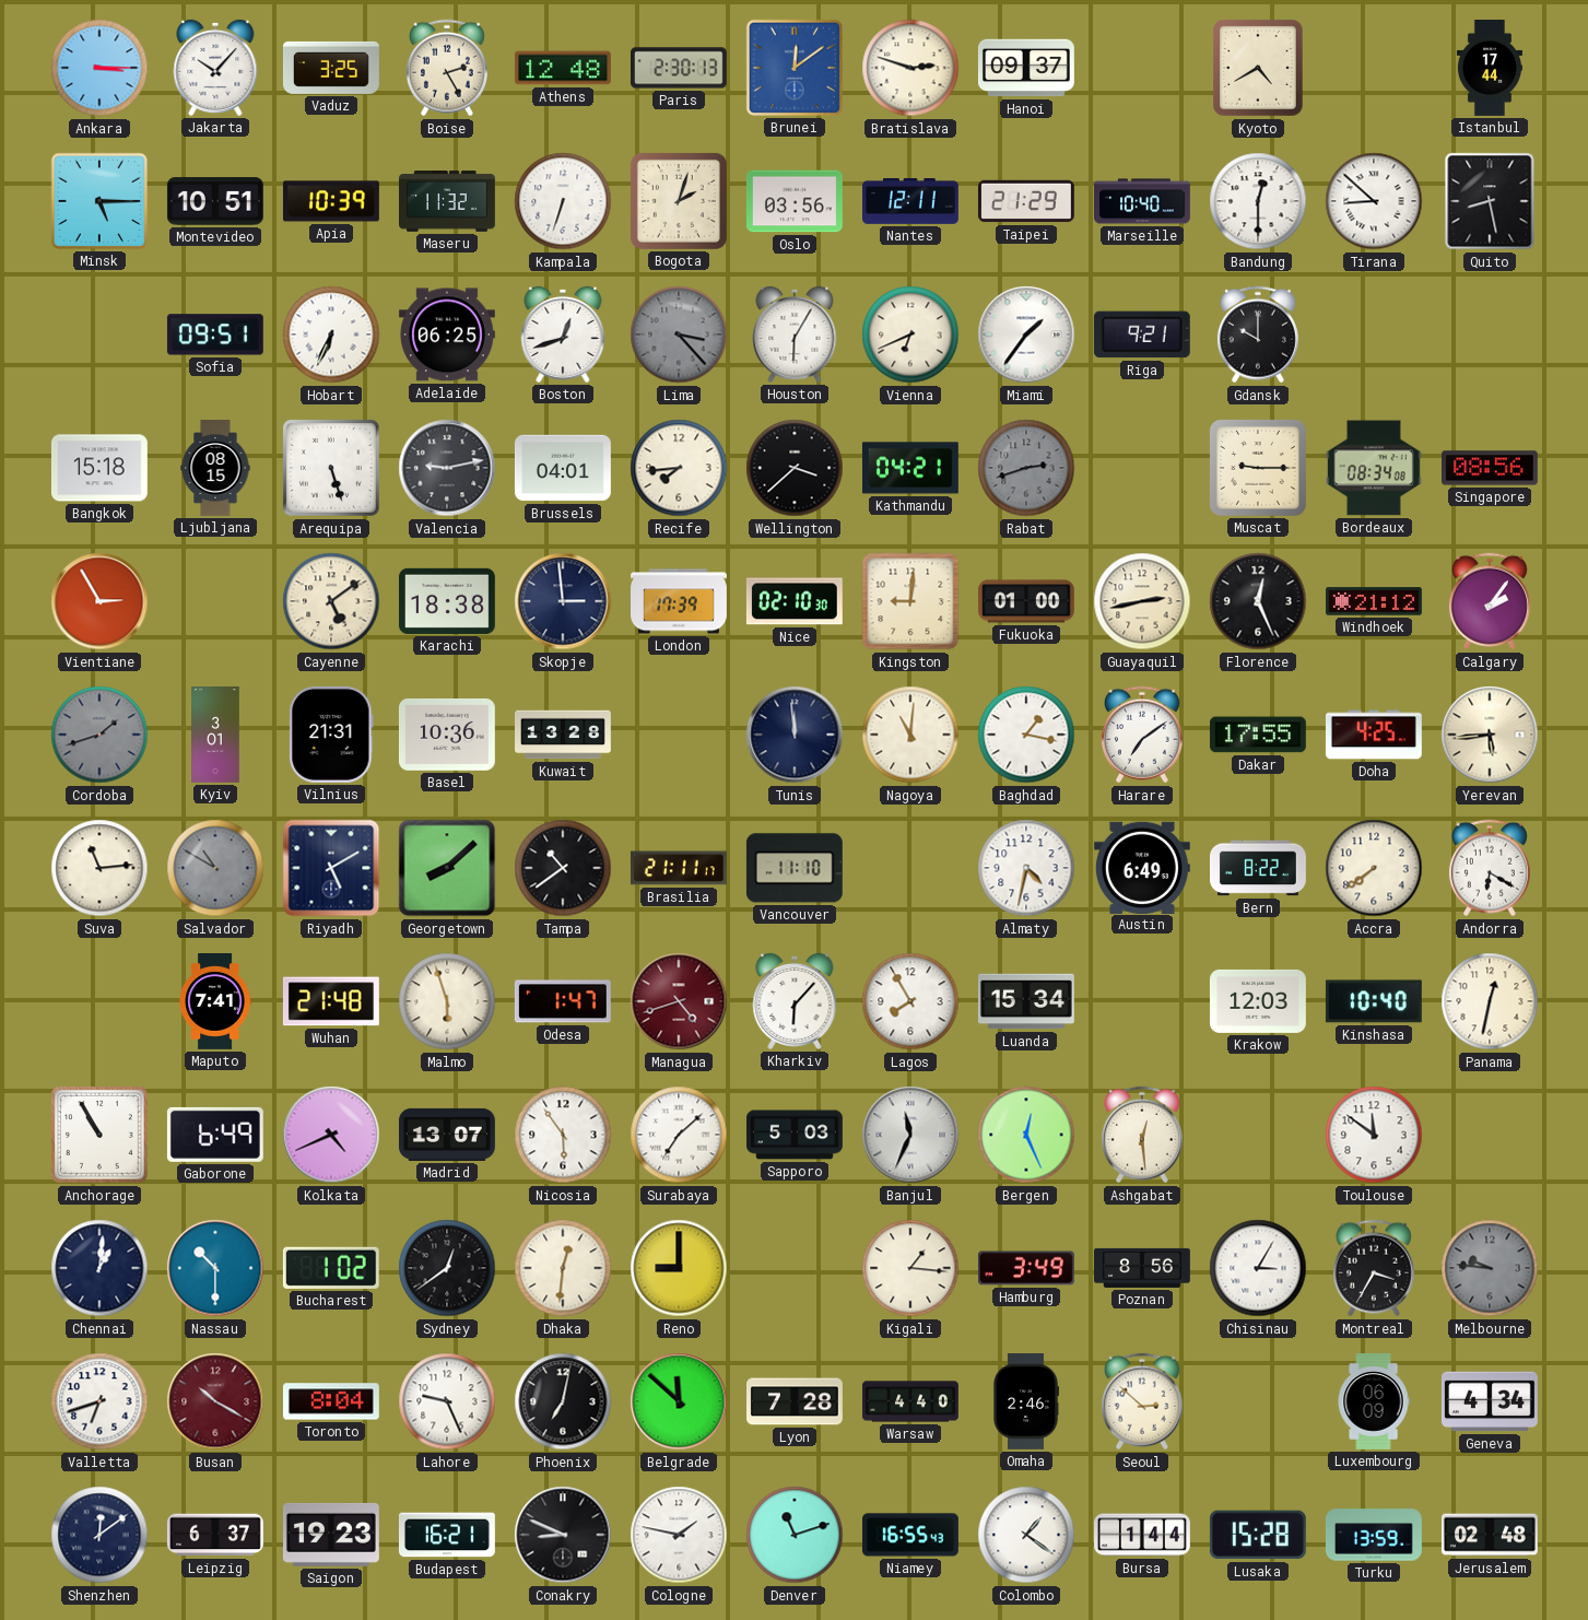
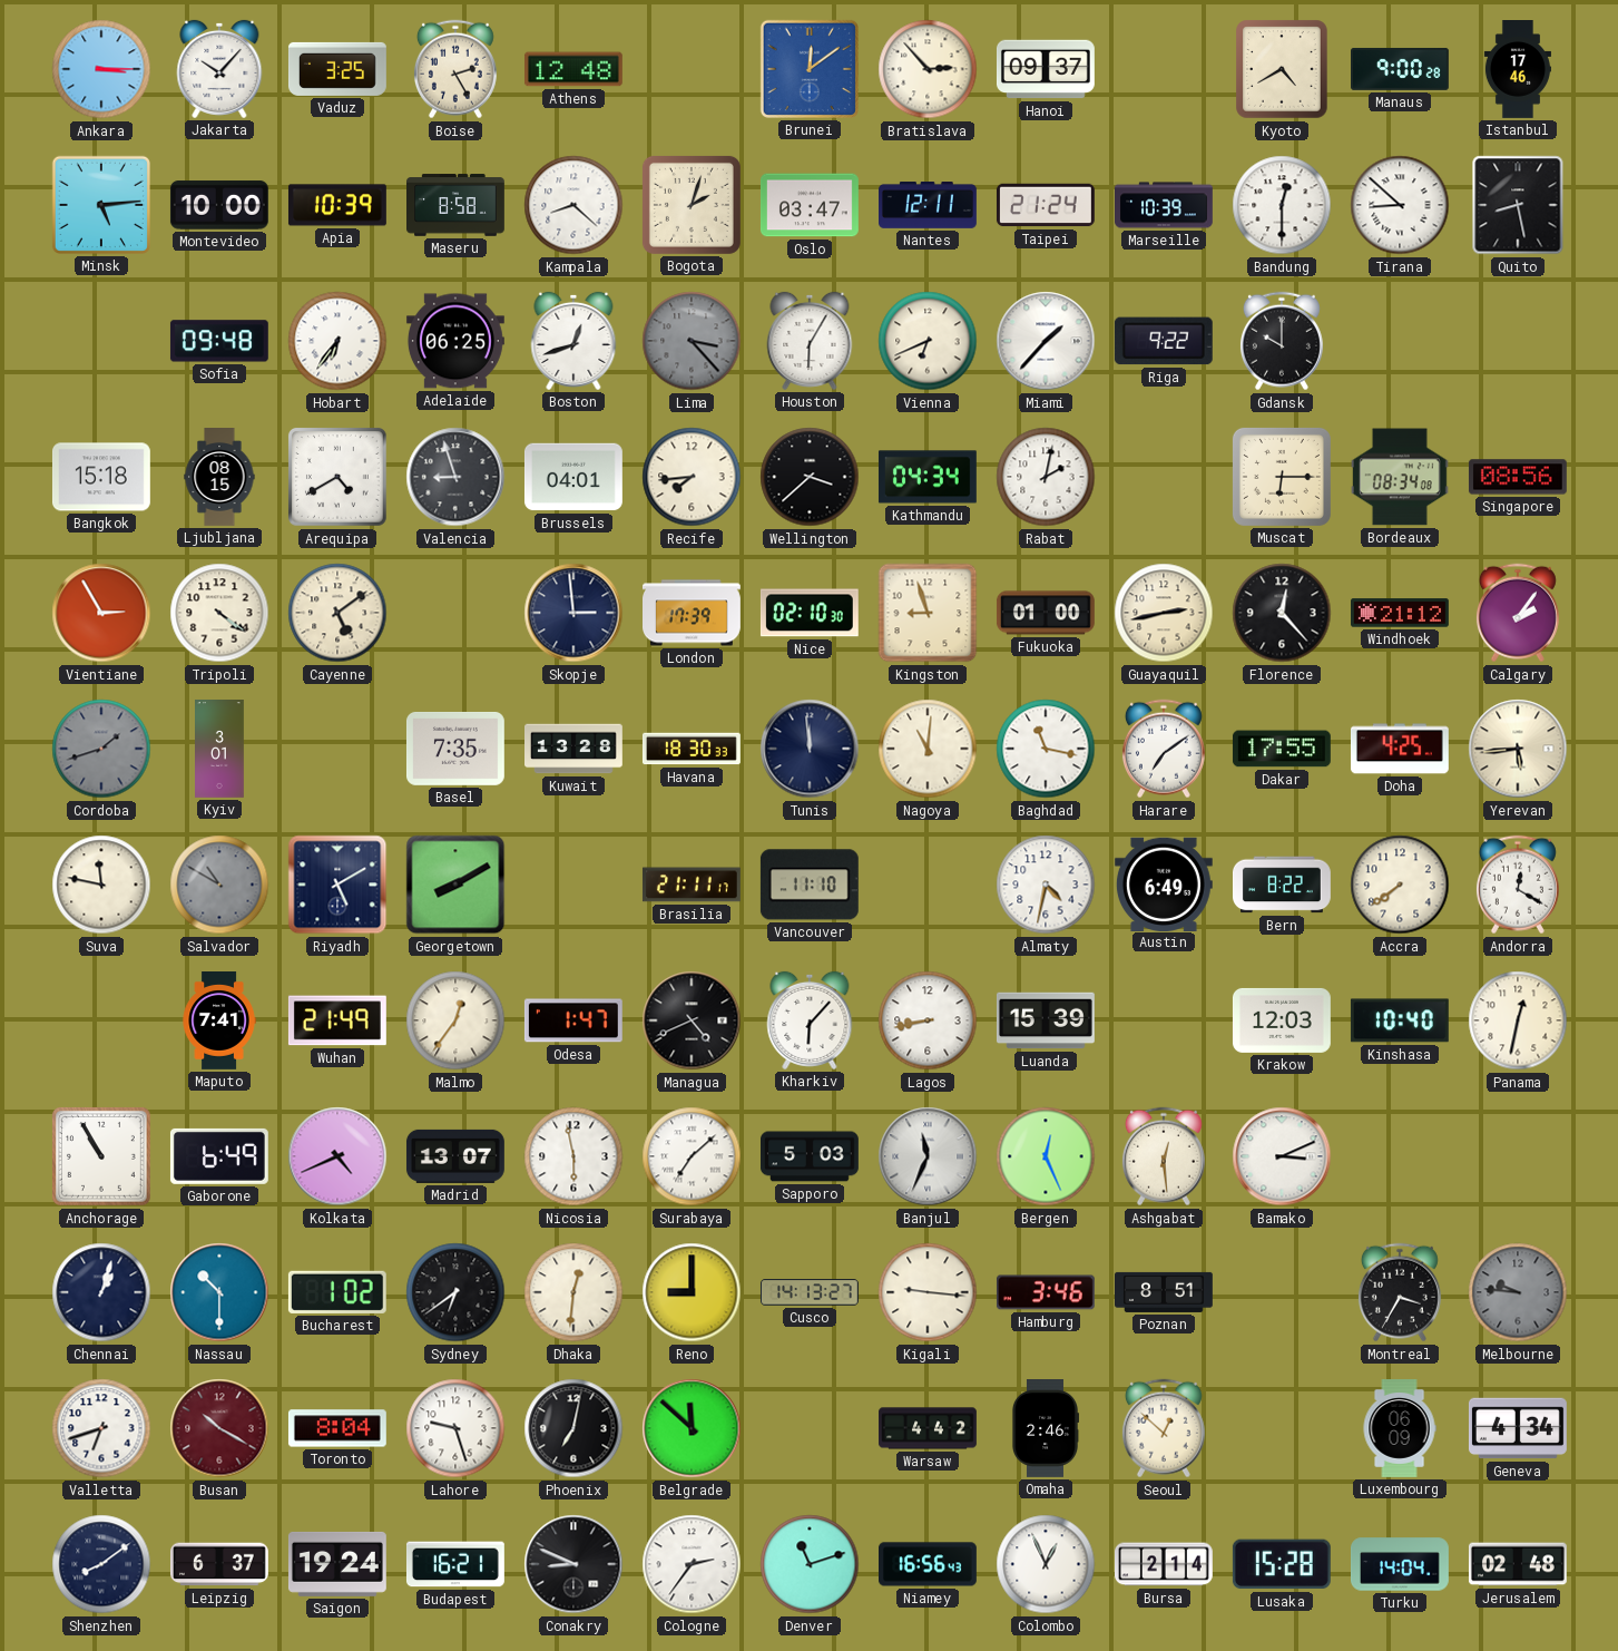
Paris: 2:30 -> none
Bratislava: 2:48 -> 2:53
Manaus: none -> 9:00
Istanbul: 17:44 -> 17:46
Minsk: 5:15 -> 5:14
Montevideo: 10:51 -> 10:00
Maseru: 11:32 -> 8:58
Kampala: 6:33 -> 8:22
Oslo: 03:56 -> 03:47
Taipei: 21:29 -> 21:24
Marseille: 10:40 -> 10:39
Sofia: 09:51 -> 09:48
Hobart: 6:34 -> 6:36
Miami: 1:36 -> 1:37
Riga: 9:21 -> 9:22
Arequipa: 5:27 -> 4:40
Valencia: 9:13 -> 8:57
Kathmandu: 04:21 -> 04:34
Rabat: 2:42 -> 2:02
Rabat dial: grey -> white
Muscat: 9:15 -> 6:15
Tripoli: none -> 4:21
Karachi: 18:38 -> none
Kingston: 9:01 -> 8:57
Florence: 12:26 -> 12:23
Vilnius: 21:31 -> none
Basel: 10:36 -> 7:35
Havana: none -> 18:30
Baghdad: 1:17 -> 11:17
Suva: 11:14 -> 11:47
Georgetown: 8:08 -> 8:10
Tampa: 10:39 -> none
Andorra: 6:20 -> 12:20
Wuhan: 21:48 -> 21:49
Malmo: 5:57 -> 12:36
Managua: 4:42 -> 4:41
Managua dial: burgundy -> black
Lagos: 7:55 -> 8:43
Luanda: 15:34 -> 15:39
Nicosia: 5:54 -> 5:58
Bamako: none -> 3:11
Toulouse: 11:51 -> none
Chennai: 1:01 -> 1:03
Sydney: 12:39 -> 6:39
Cusco: none -> 14:13
Kigali: 1:16 -> 9:16
Hamburg: 3:49 -> 3:46
Poznan: 8:56 -> 8:51
Chisinau: 3:05 -> none
Lahore: 9:26 -> 9:27
Lyon: 7:28 -> none
Warsaw: 4:40 -> 4:42
Seoul: 2:52 -> 12:52
Shenzhen: 12:09 -> 8:09
Saigon: 19:23 -> 19:24
Cologne: 1:47 -> 2:36
Niamey: 16:55 -> 16:56
Colombo: 1:21 -> 12:56
Bursa: 1:44 -> 2:14
Turku: 13:59 -> 14:04
